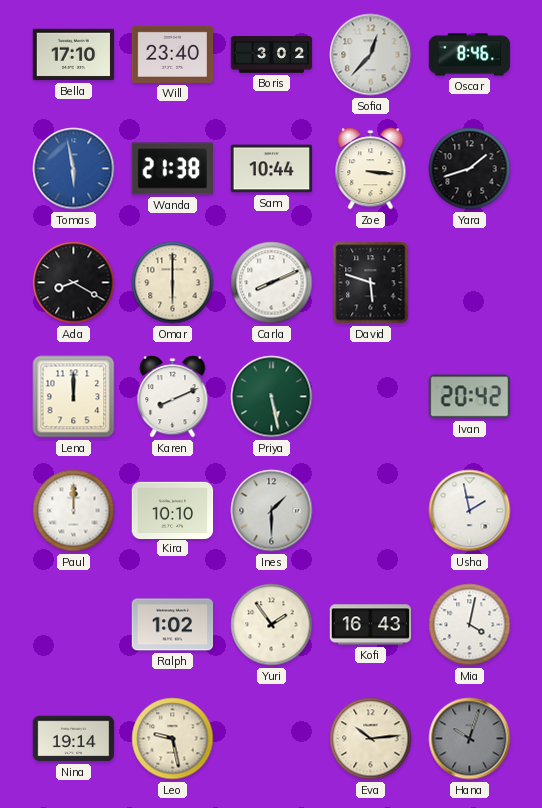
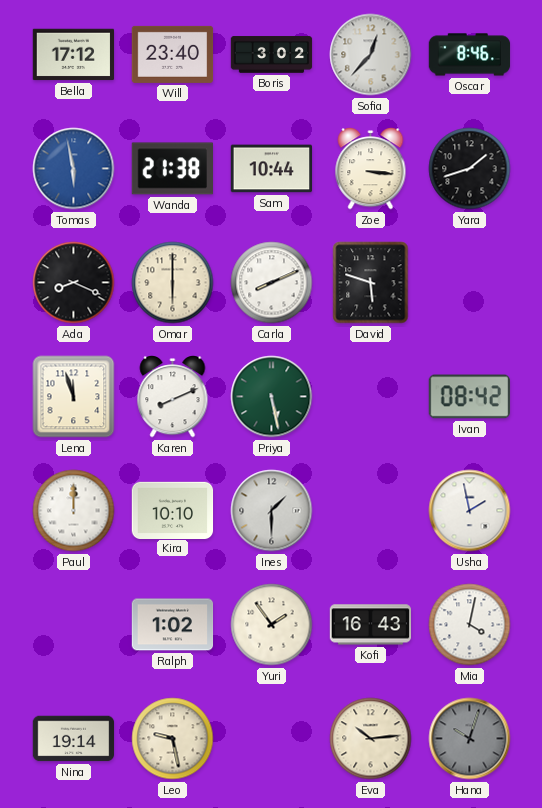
Bella: 17:10 -> 17:12
Ada: 8:20 -> 8:19
Lena: 12:00 -> 11:57
Ivan: 20:42 -> 08:42
